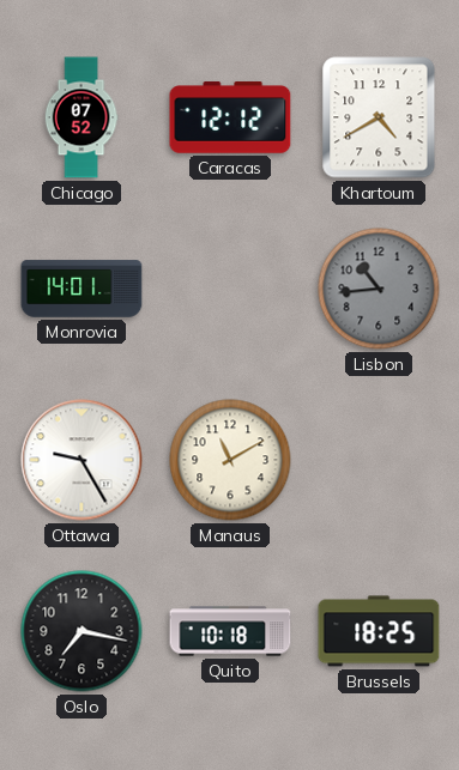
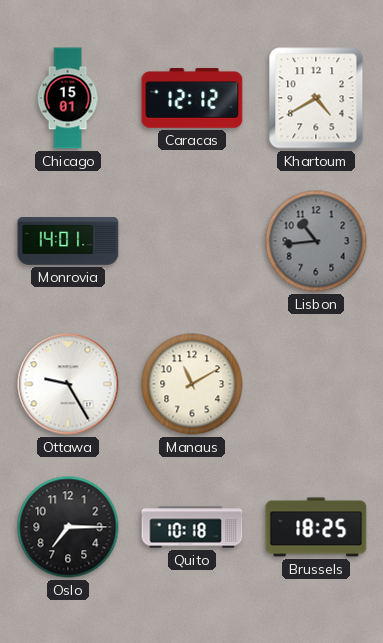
Chicago: 07:52 -> 15:01
Oslo: 7:17 -> 7:15
